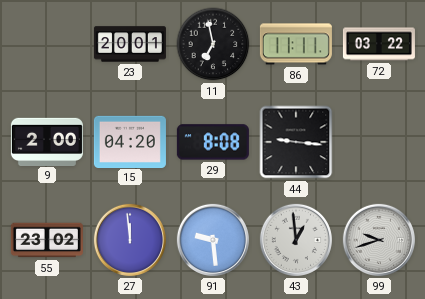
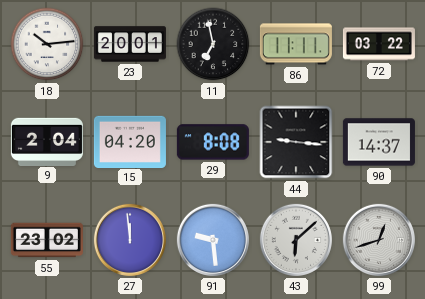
18: none -> 10:14
9: 2:00 -> 2:04
90: none -> 14:37
43: 12:59 -> 6:08
99: 9:42 -> 12:42
